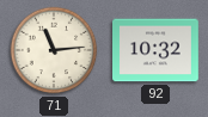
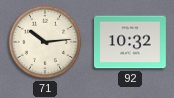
71: 11:14 -> 10:14
